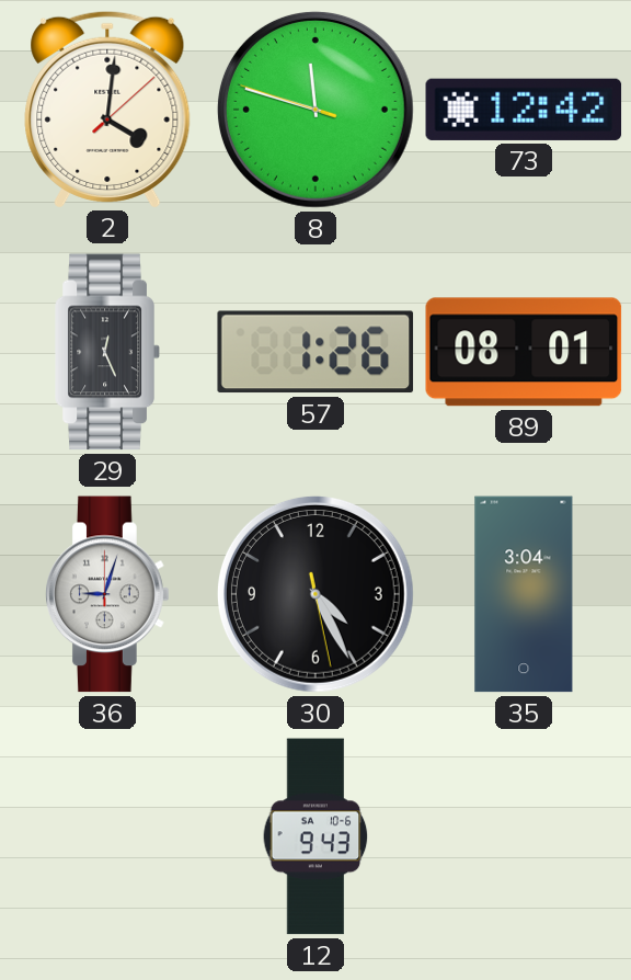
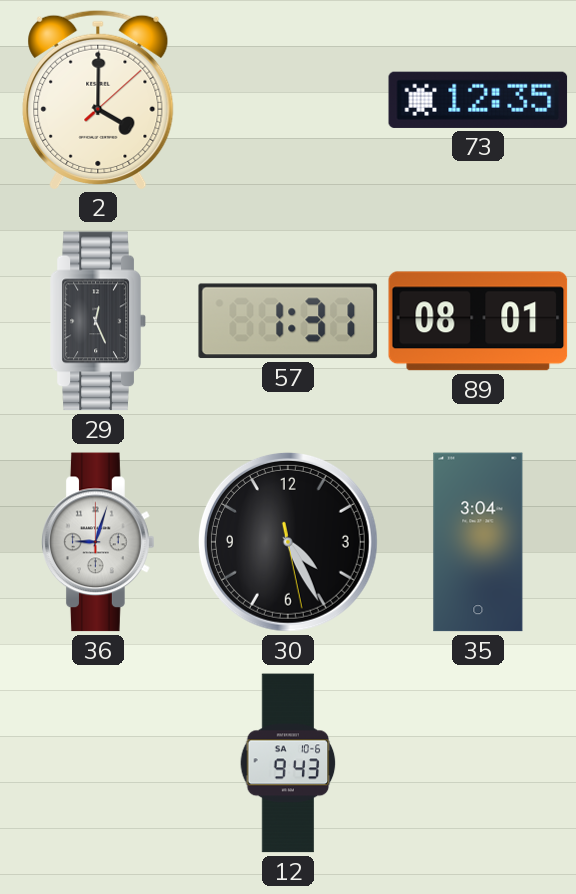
2: 4:01 -> 4:00
8: 11:47 -> none
73: 12:42 -> 12:35
57: 1:26 -> 1:31
